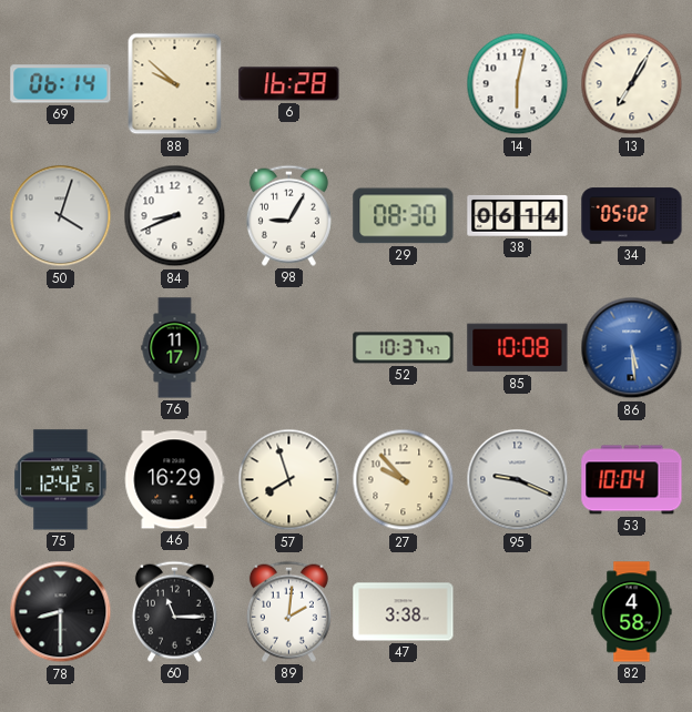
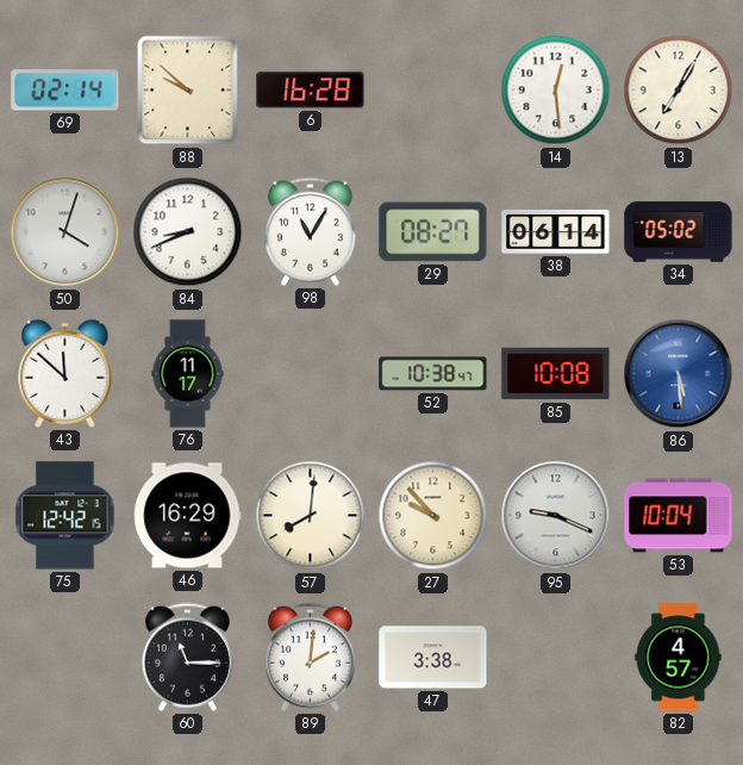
69: 06:14 -> 02:14
14: 6:02 -> 12:29
98: 9:05 -> 11:05
29: 08:30 -> 08:27
43: none -> 11:52
52: 10:37 -> 10:38
57: 7:57 -> 8:01
78: 8:30 -> none
82: 4:58 -> 4:57
